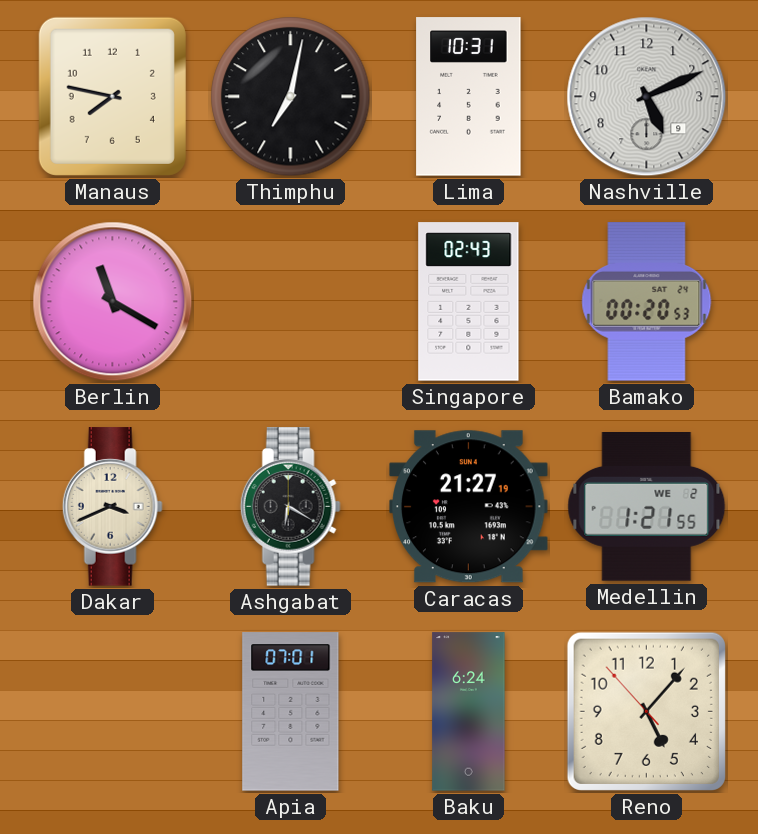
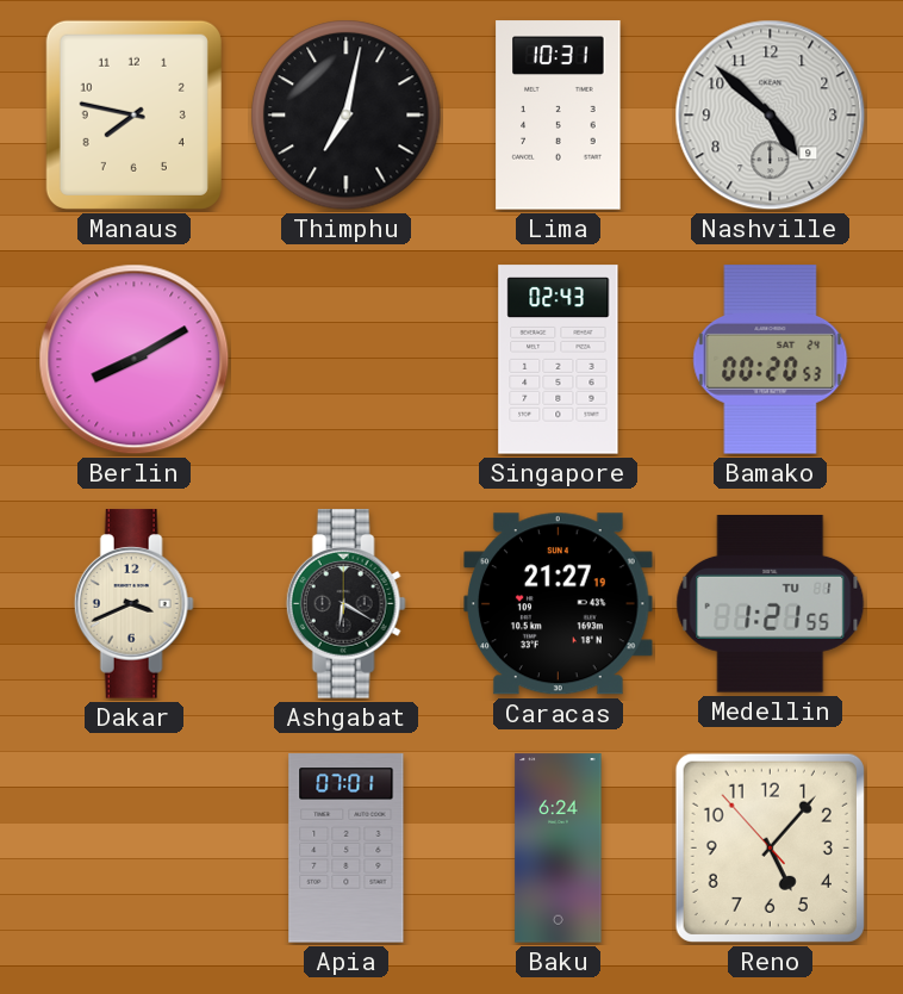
Nashville: 5:11 -> 4:52
Berlin: 11:20 -> 8:10
Medellin date: WE 2 -> TU 1
